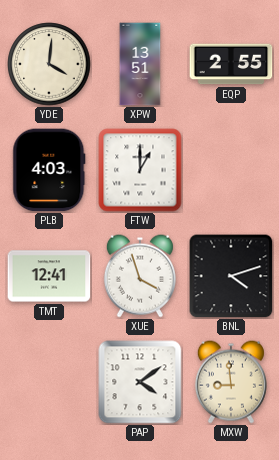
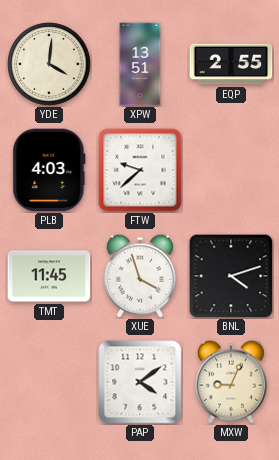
FTW: 1:00 -> 9:38
TMT: 12:41 -> 11:45
MXW: 8:59 -> 9:04
